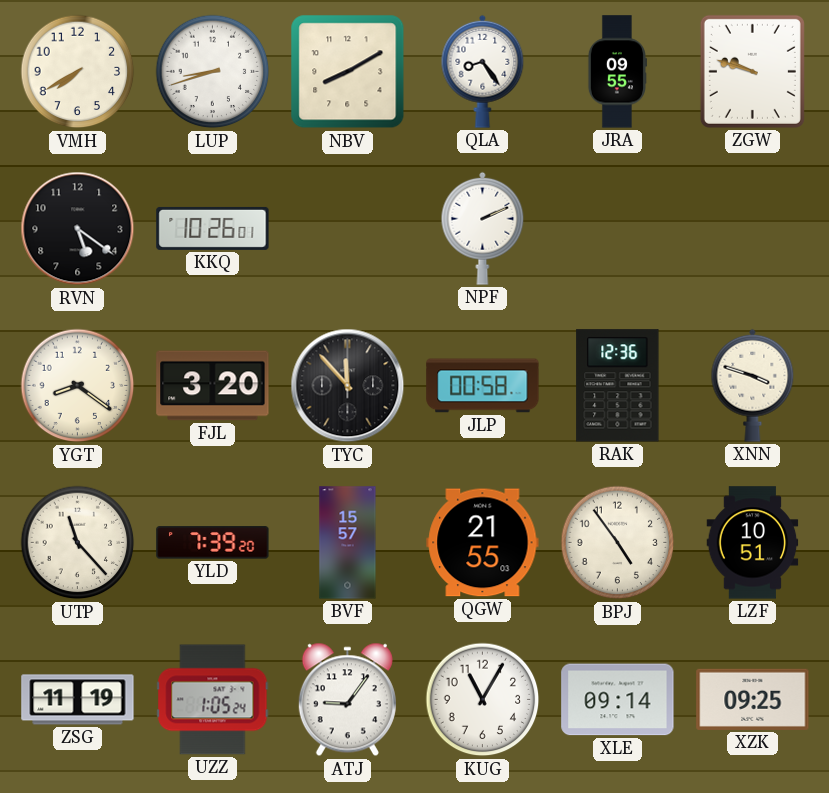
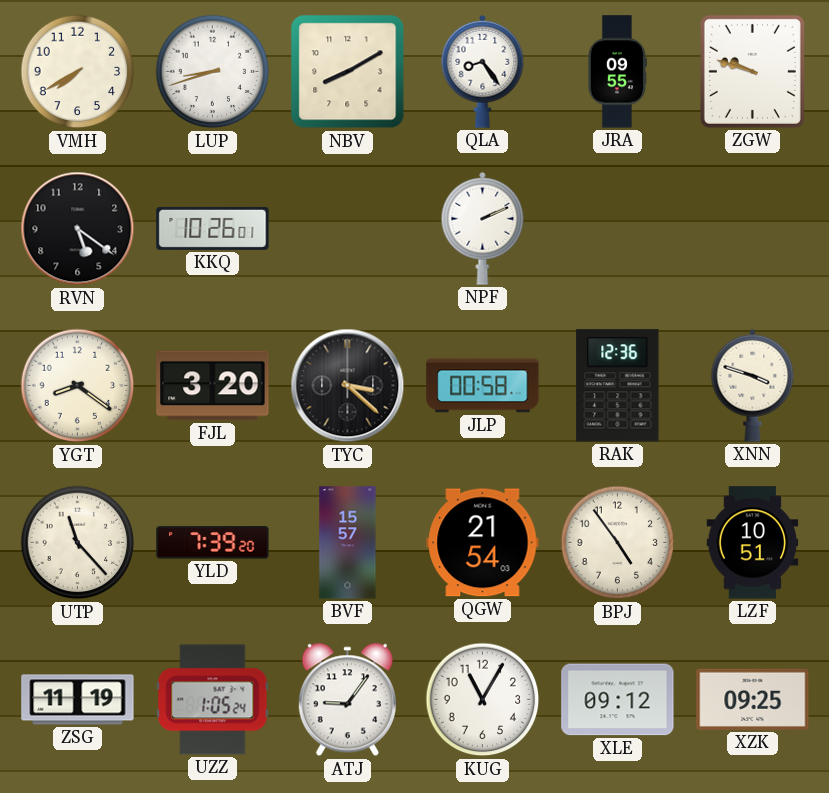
TYC: 11:53 -> 3:22
QGW: 21:55 -> 21:54
XLE: 09:14 -> 09:12
